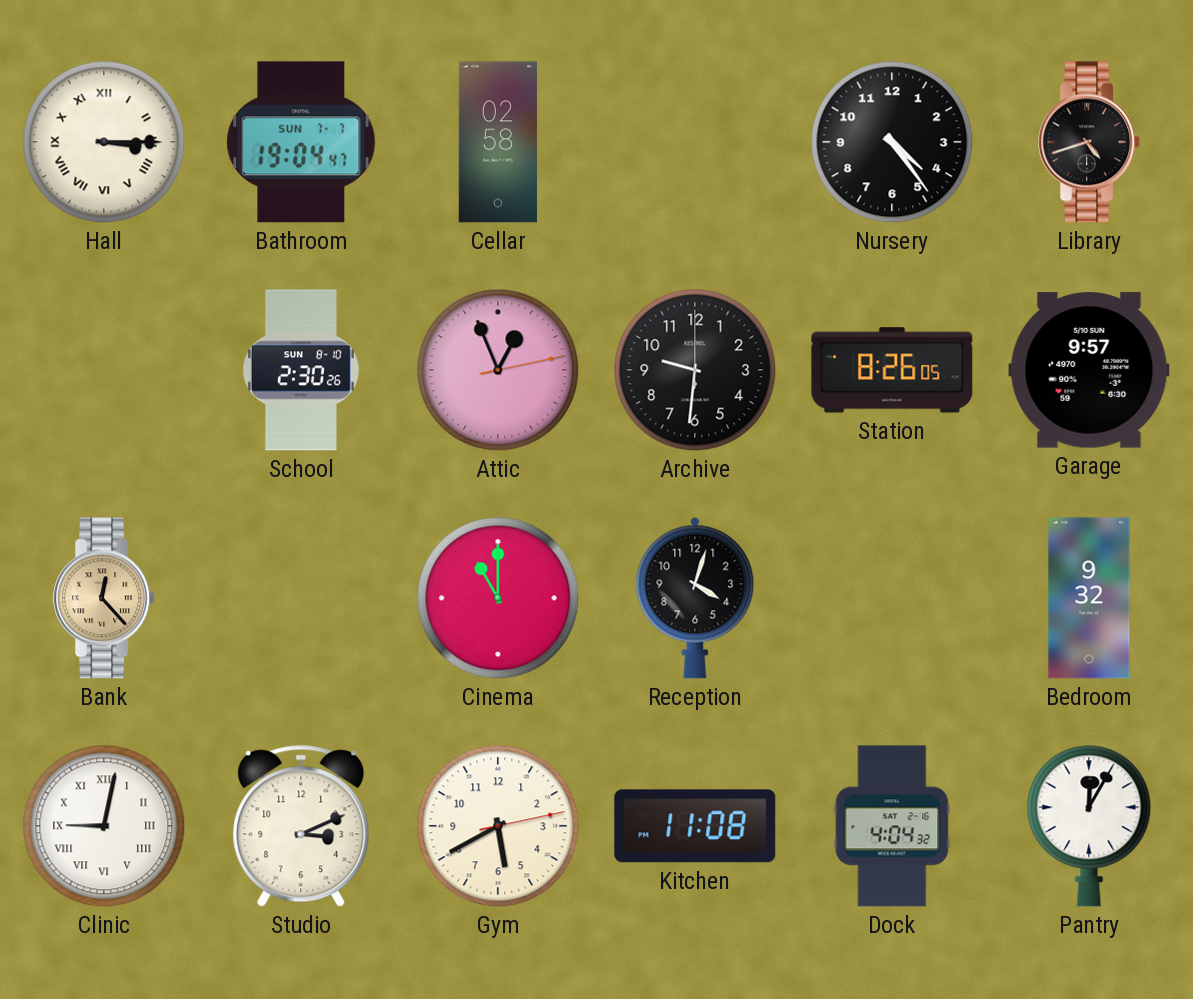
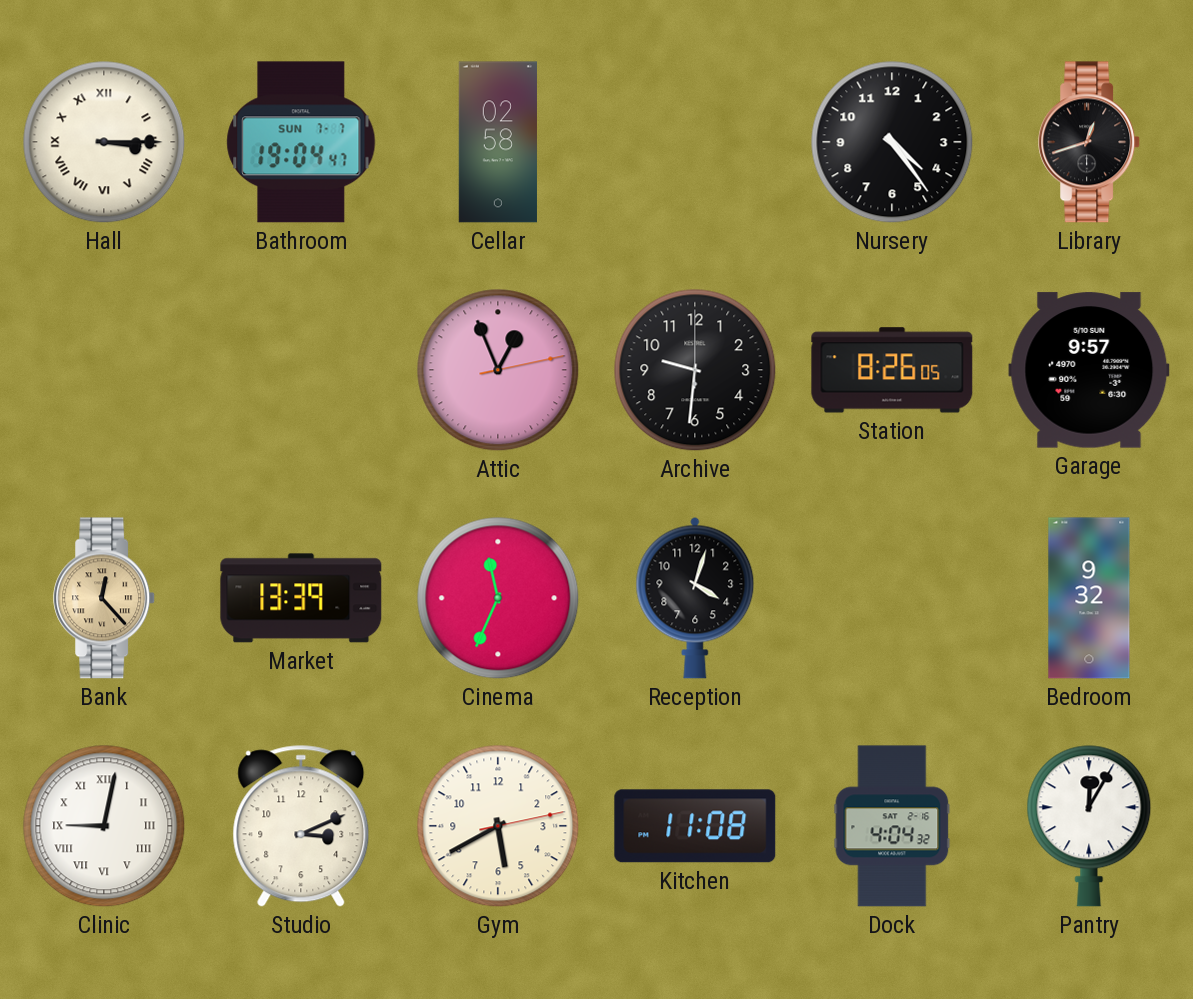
Library: 4:42 -> 12:42
School: 2:30 -> none
Market: none -> 13:39
Cinema: 11:00 -> 11:34
